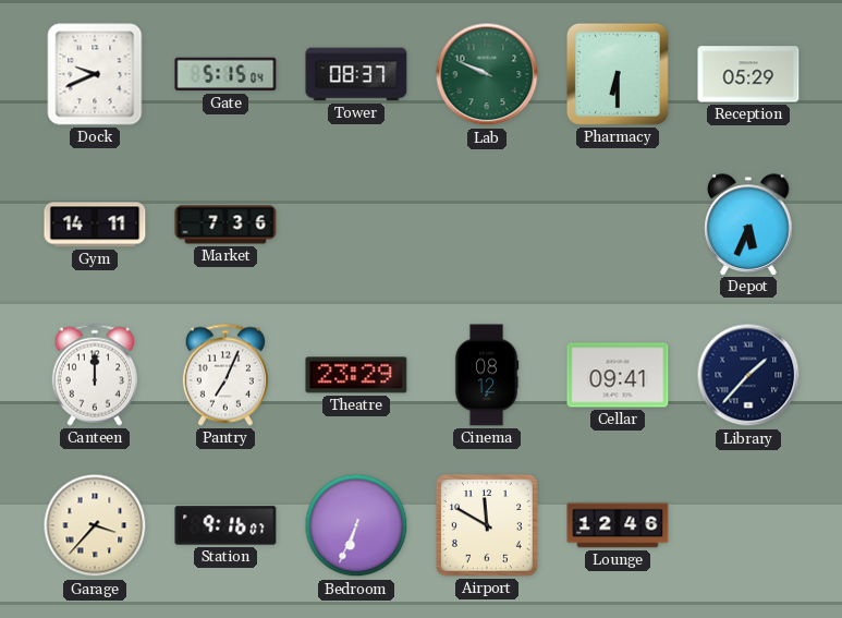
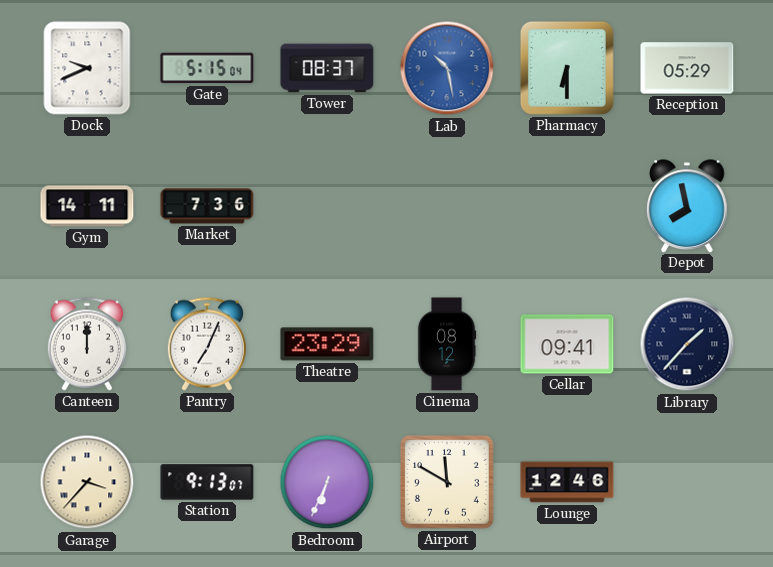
Lab: 9:49 -> 10:28
Lab dial: green -> blue
Depot: 5:34 -> 7:58
Station: 9:16 -> 9:13
